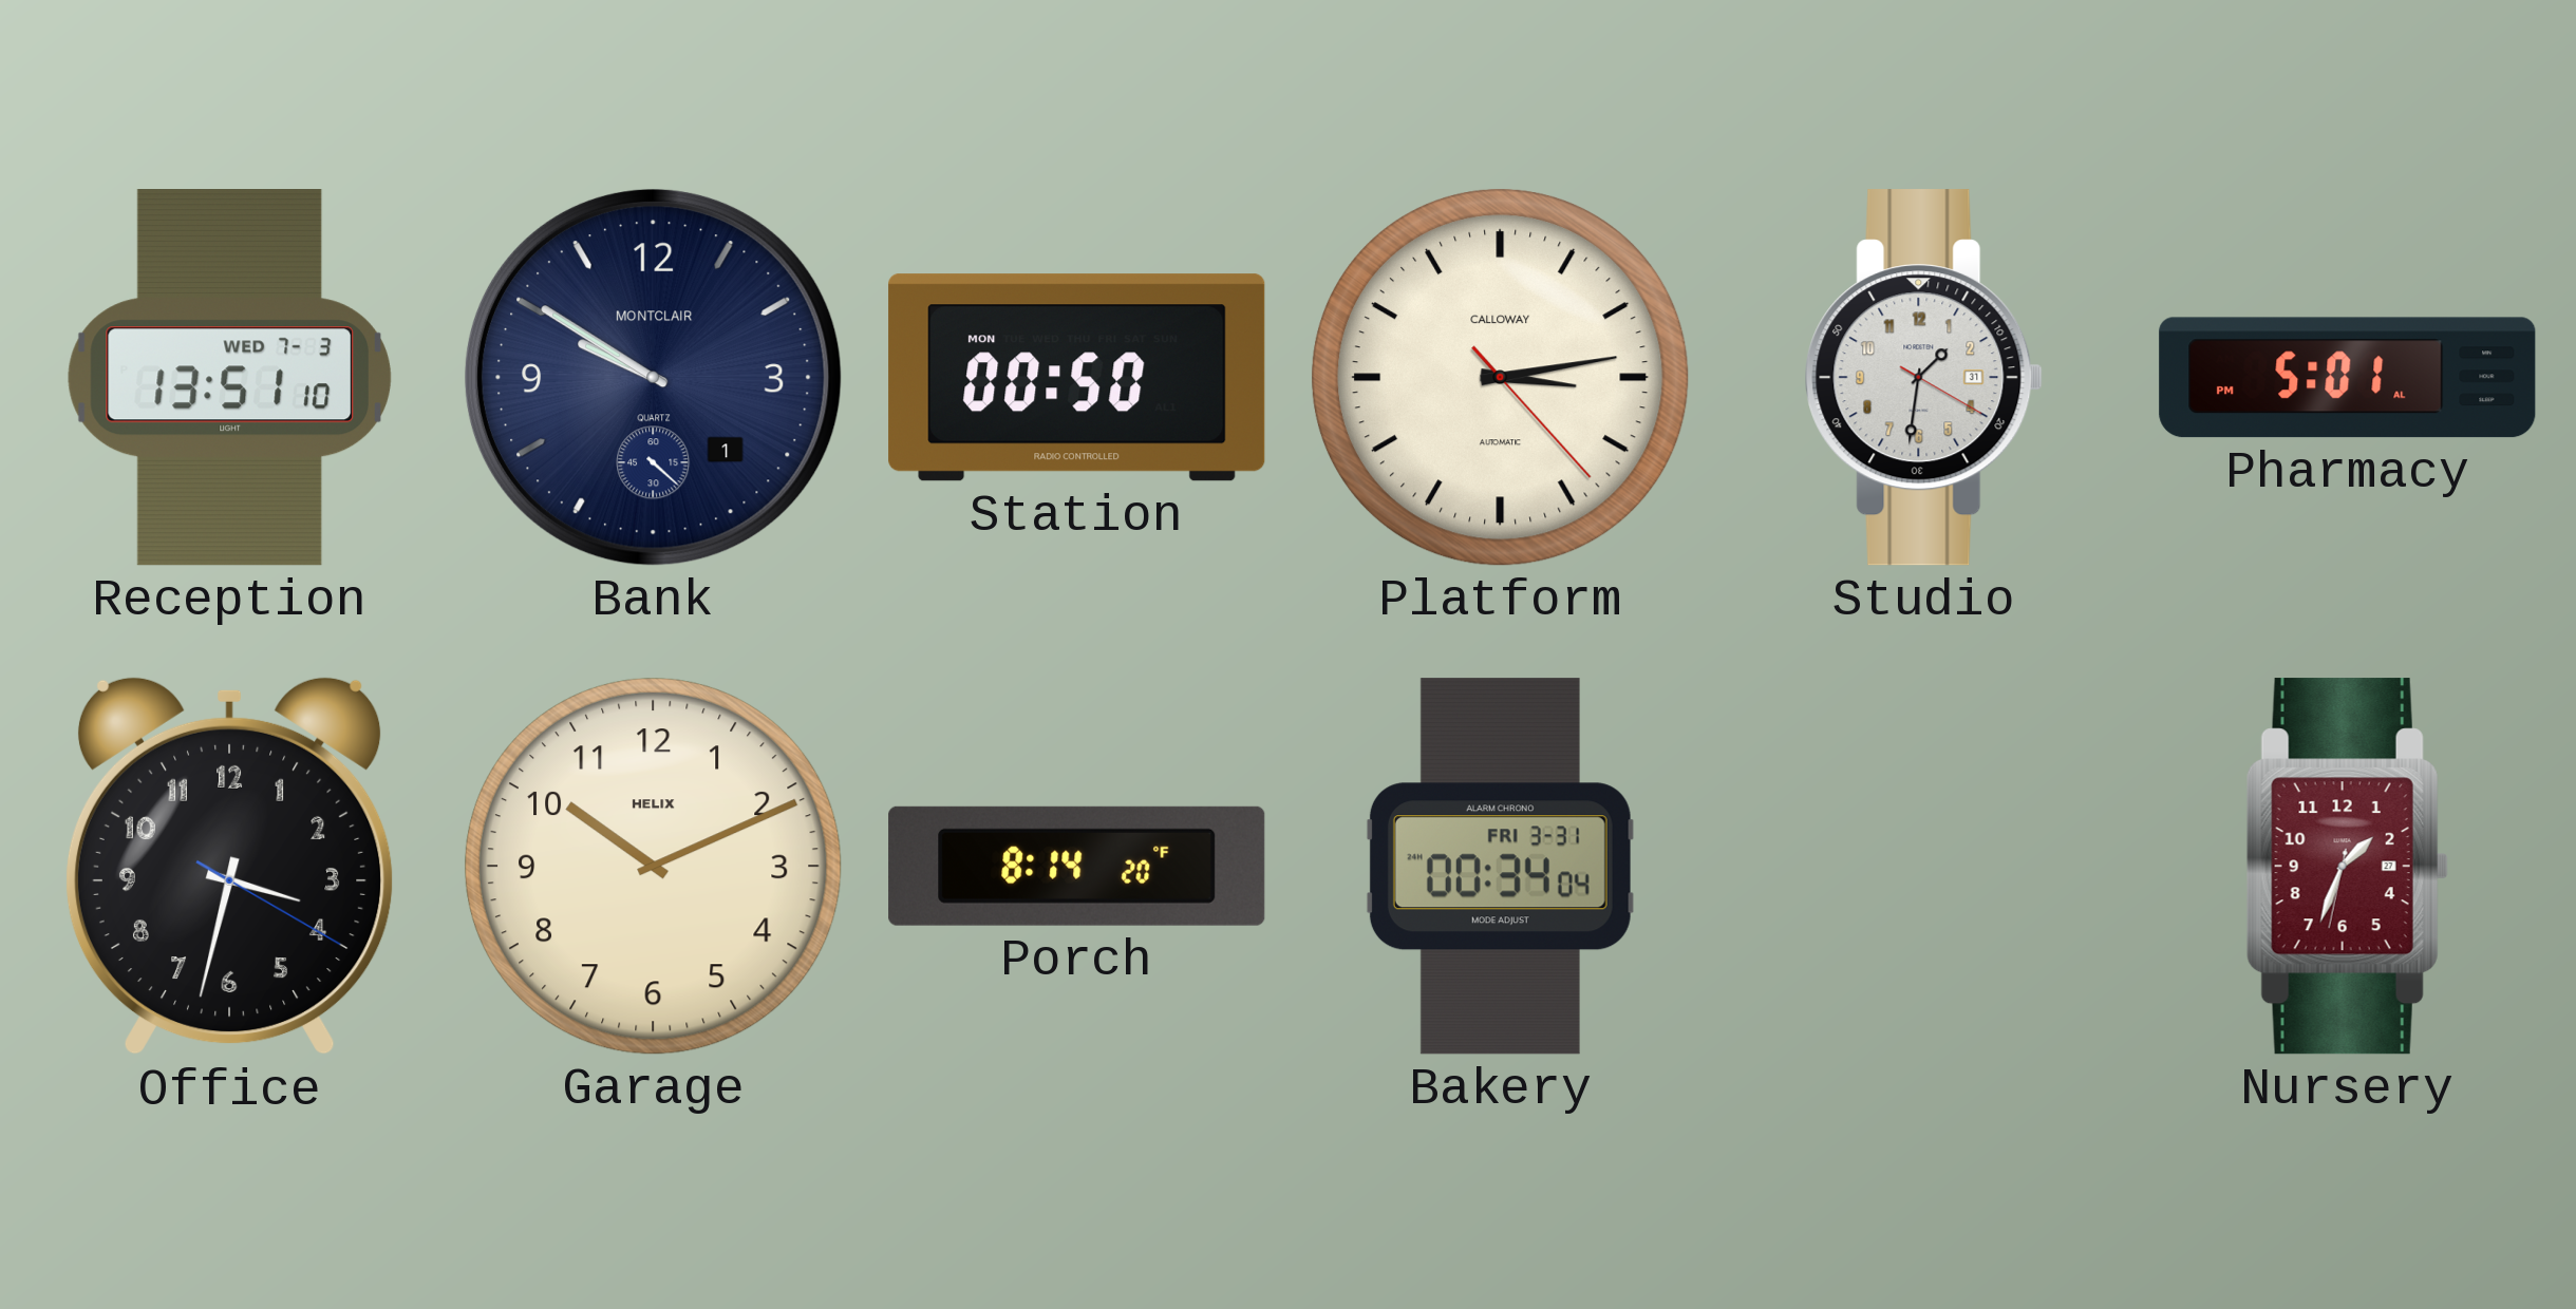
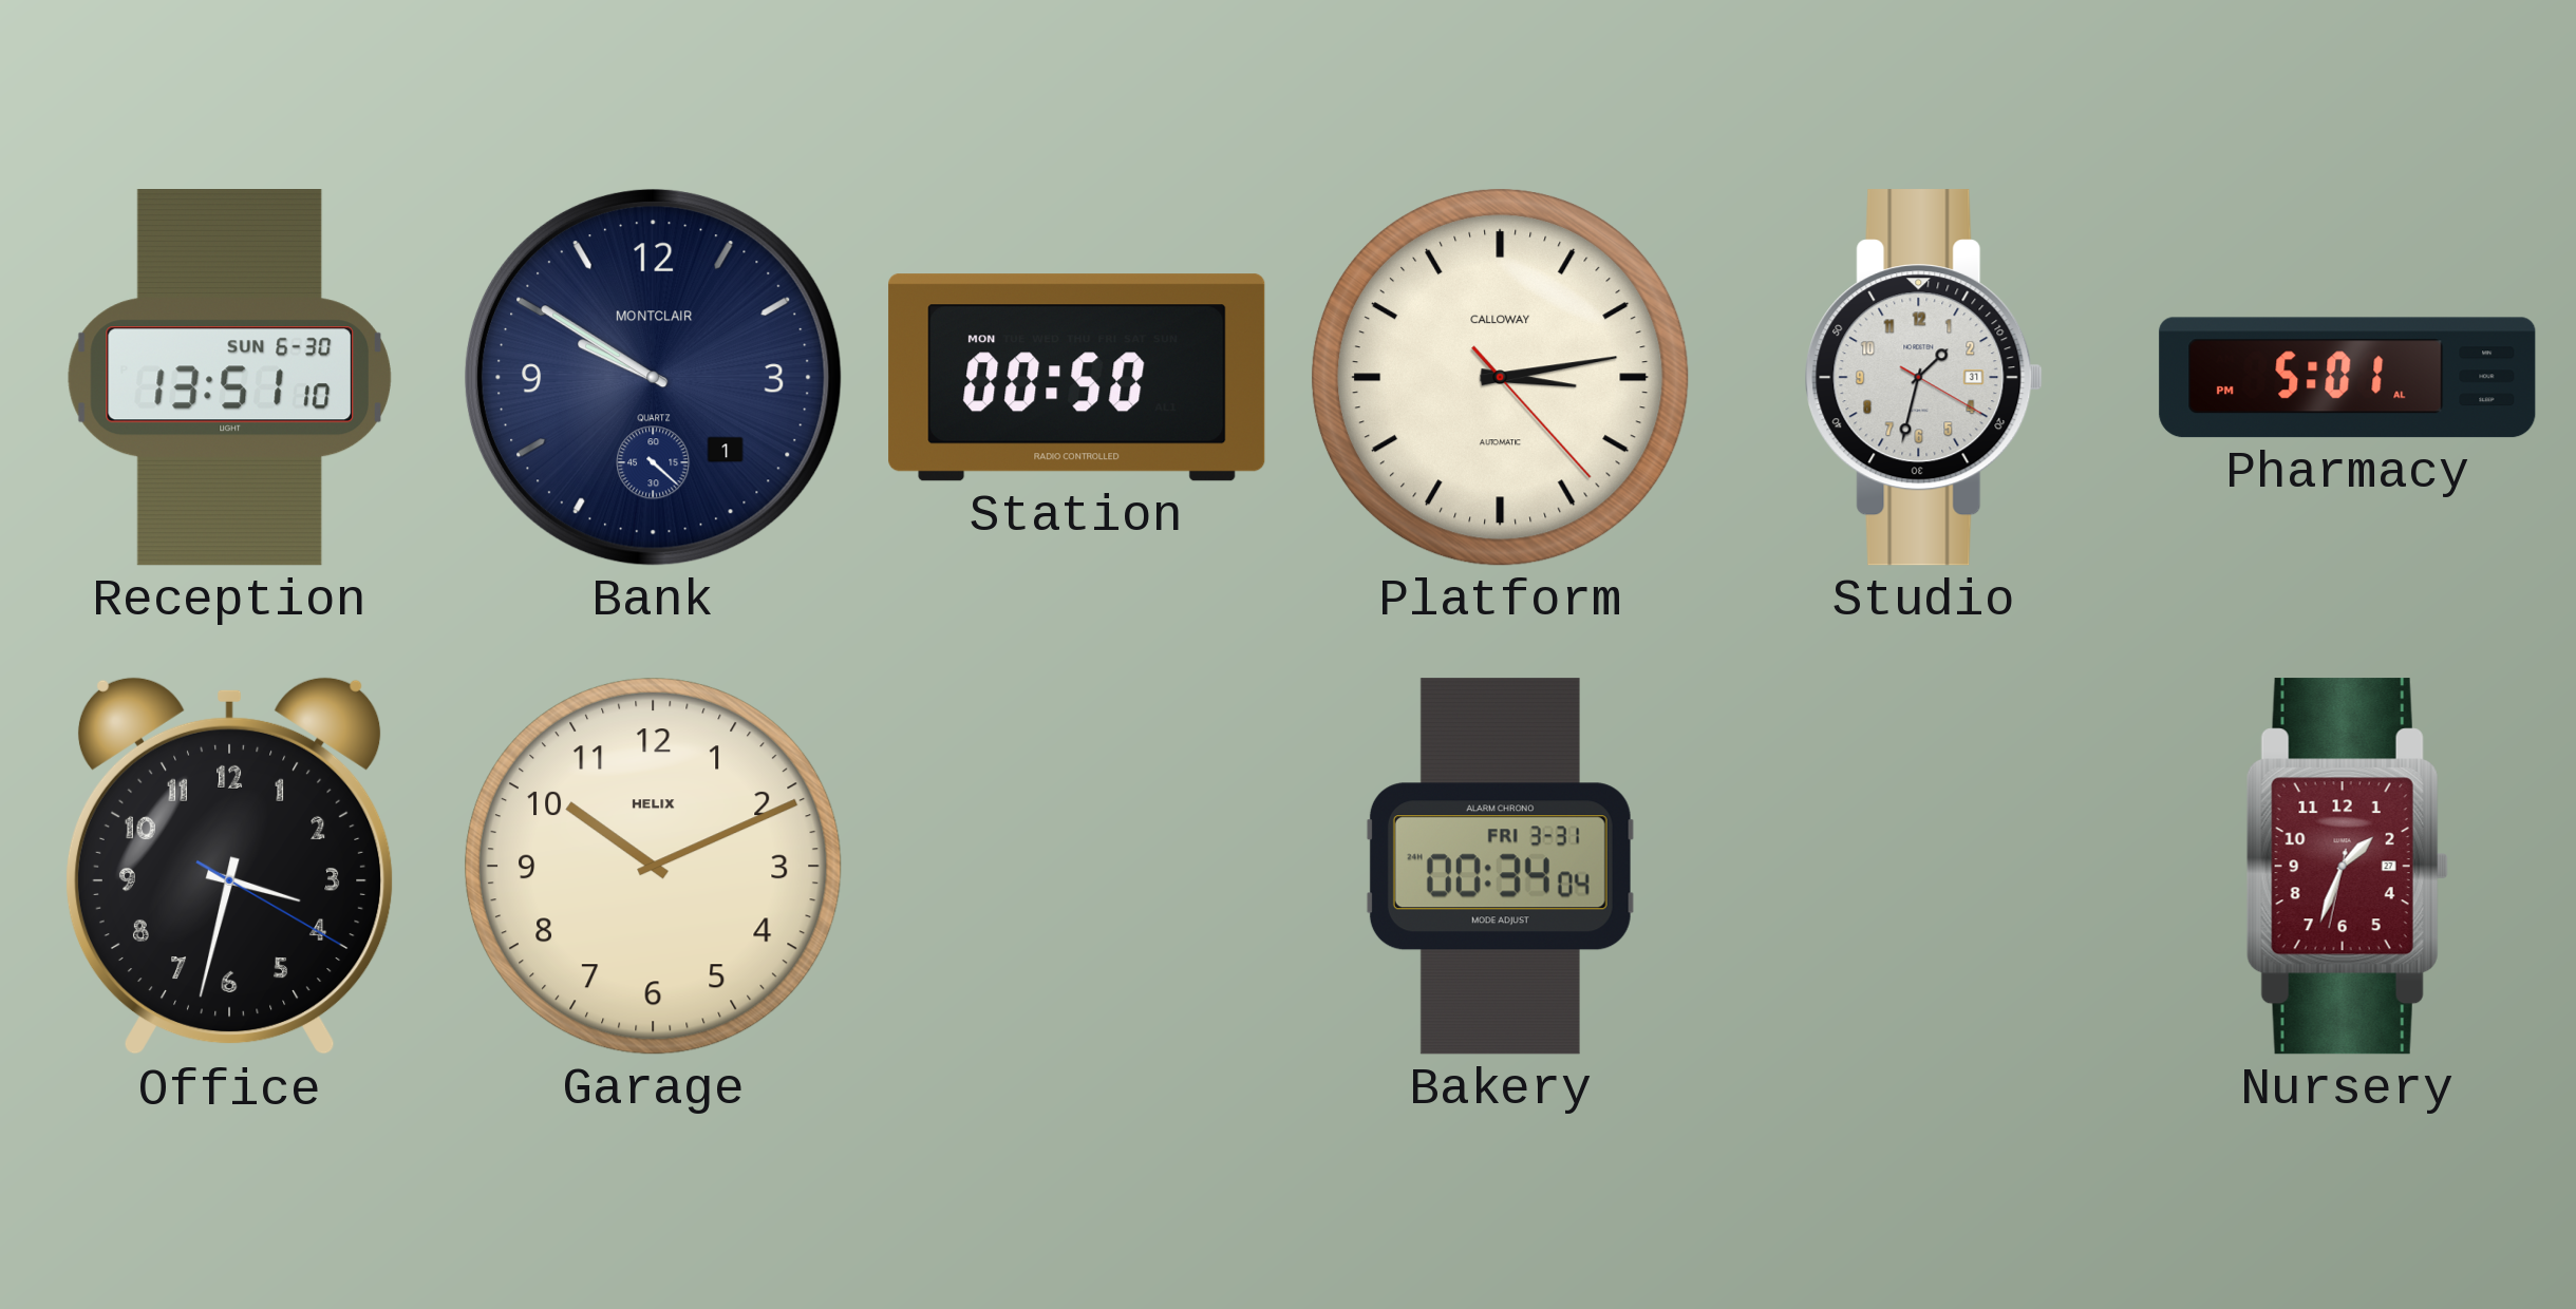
Reception date: WED 7-3 -> SUN 6-30
Studio: 1:31 -> 1:32
Porch: 8:14 -> none
